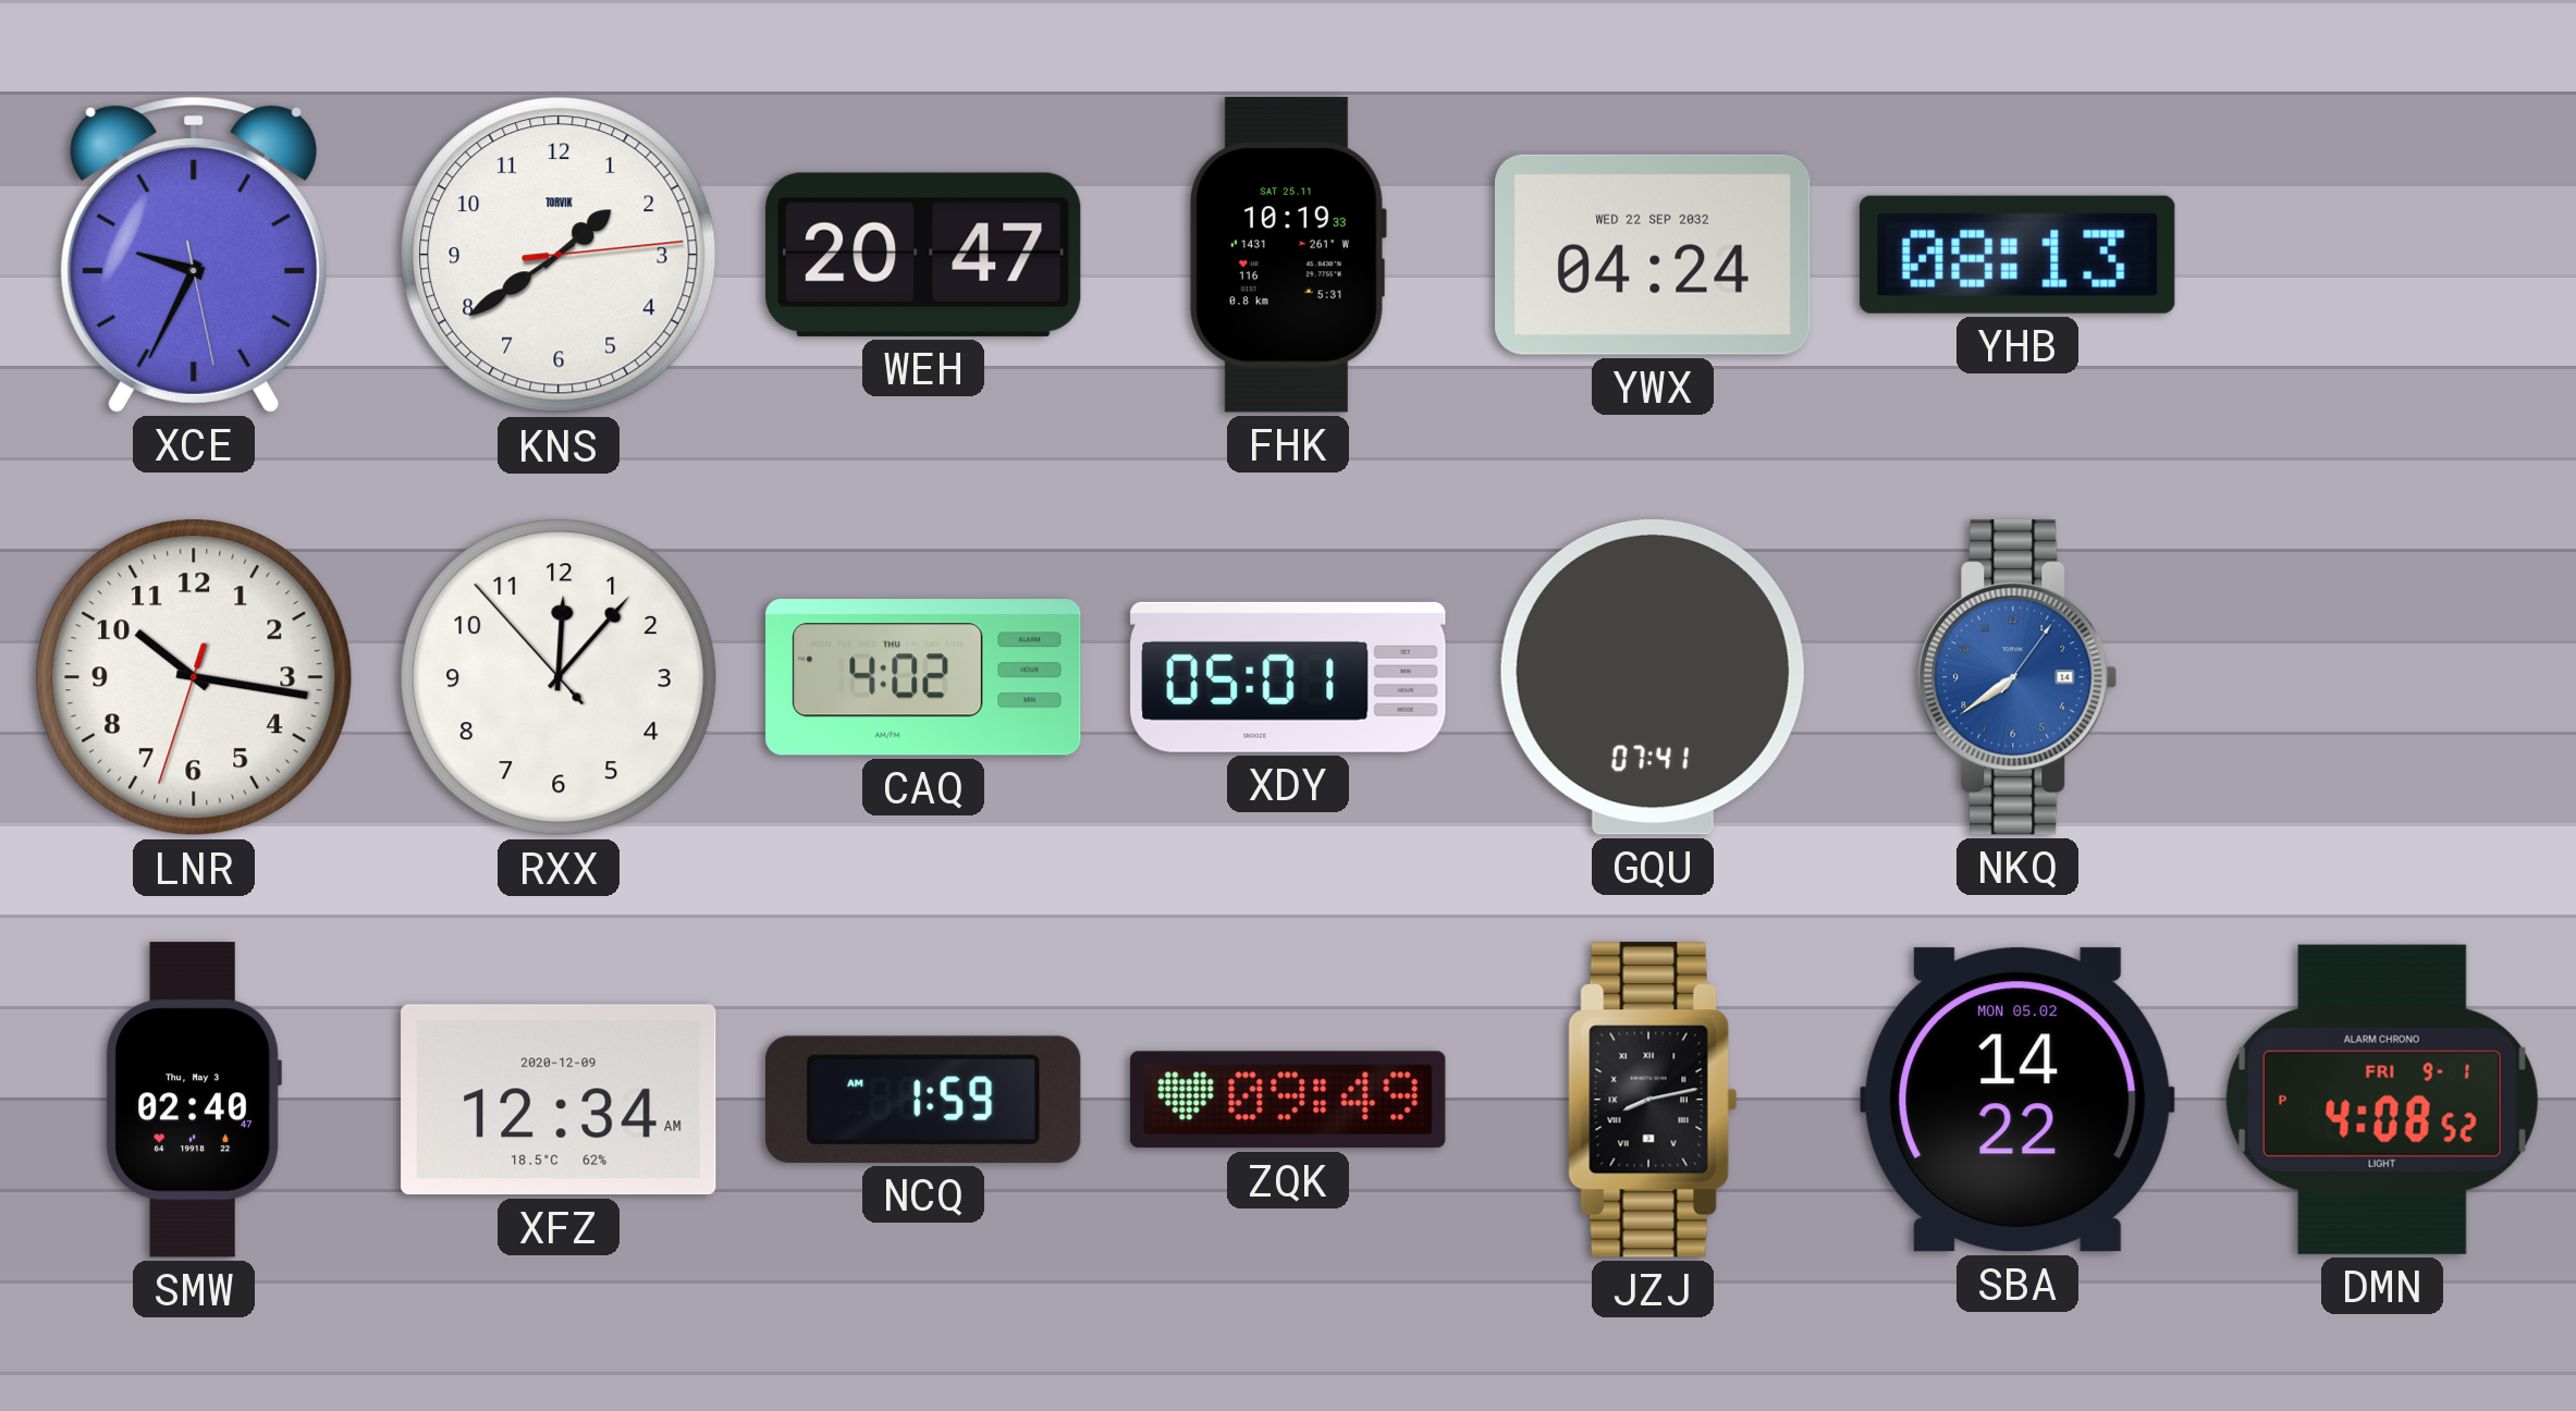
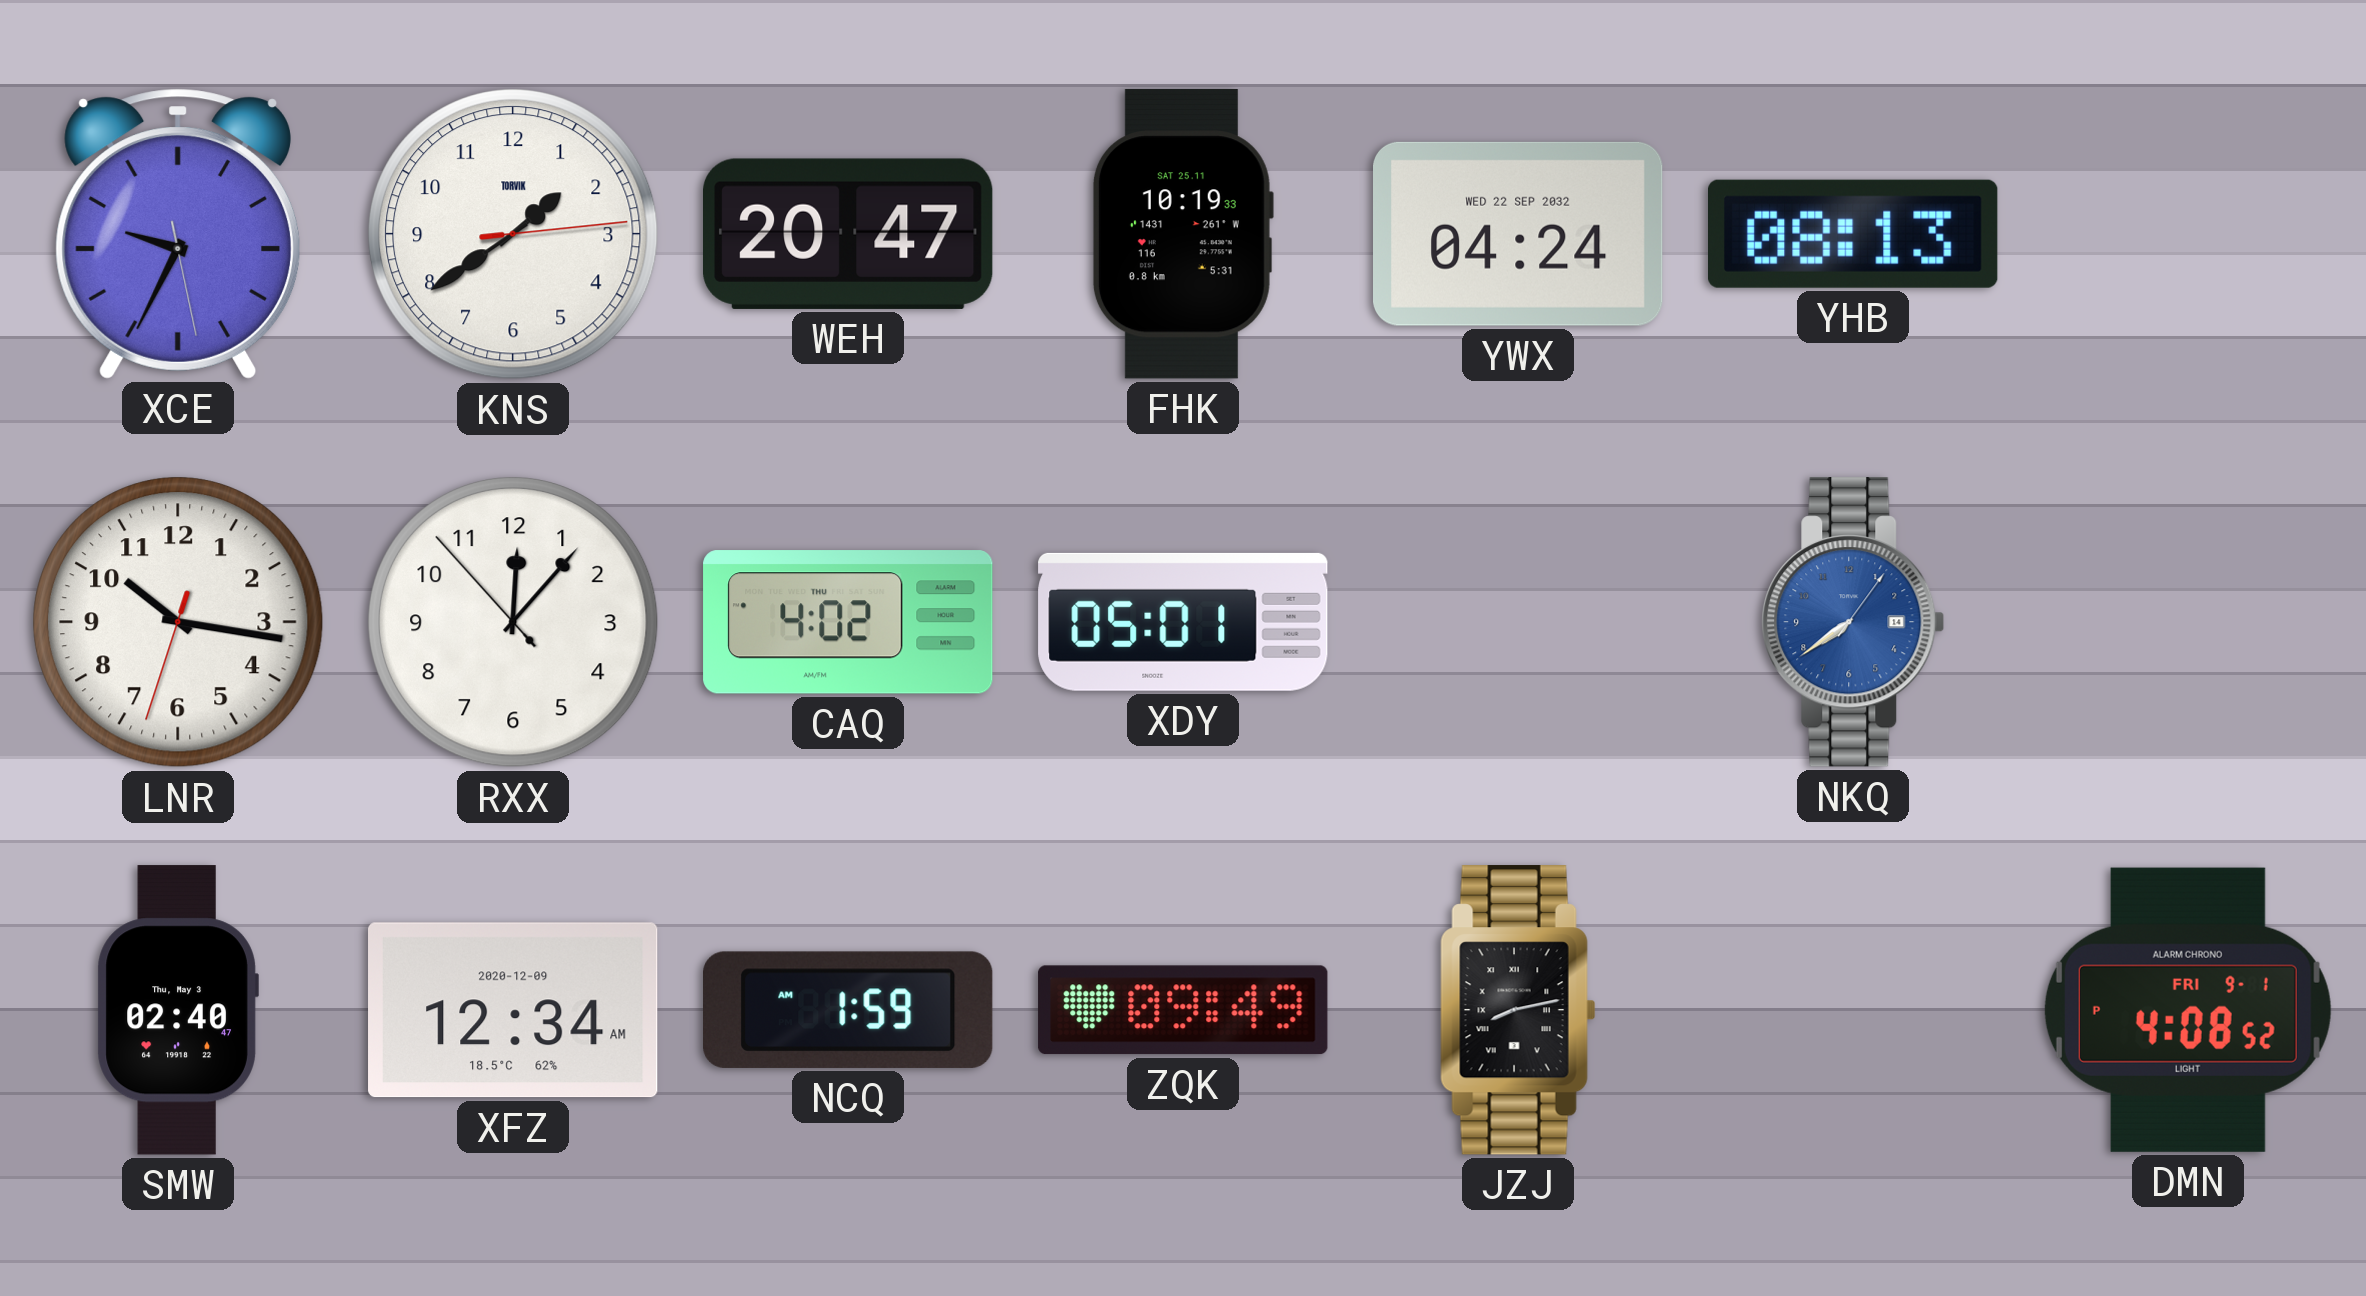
GQU: 07:41 -> none
SBA: 14:22 -> none
